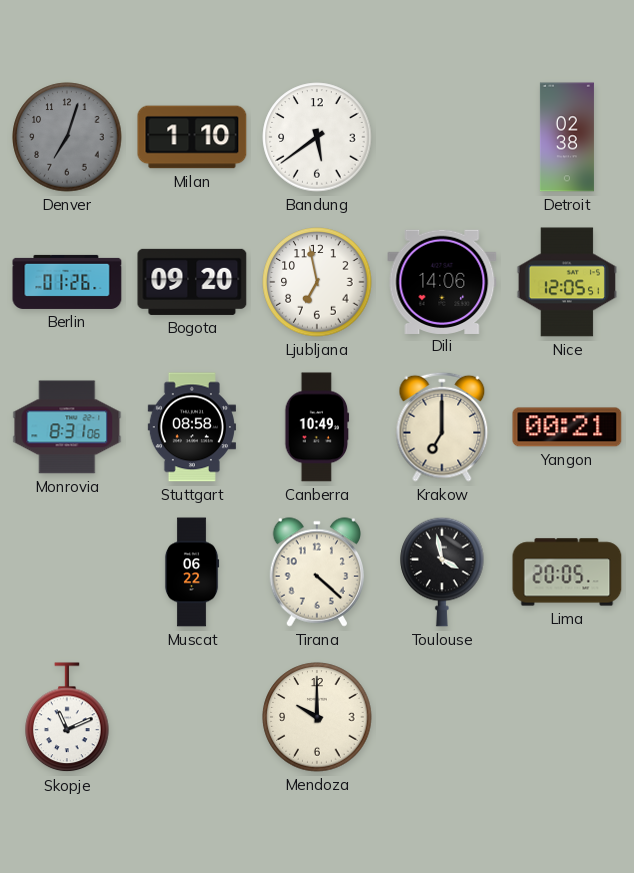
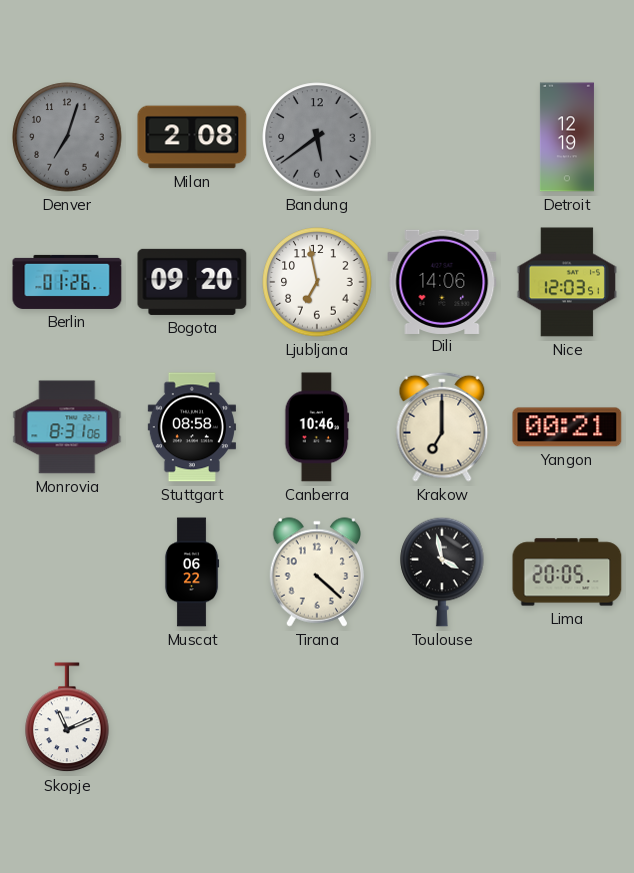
Milan: 1:10 -> 2:08
Bandung dial: white -> grey
Detroit: 02:38 -> 12:19
Nice: 12:05 -> 12:03
Canberra: 10:49 -> 10:46
Mendoza: 10:00 -> none
